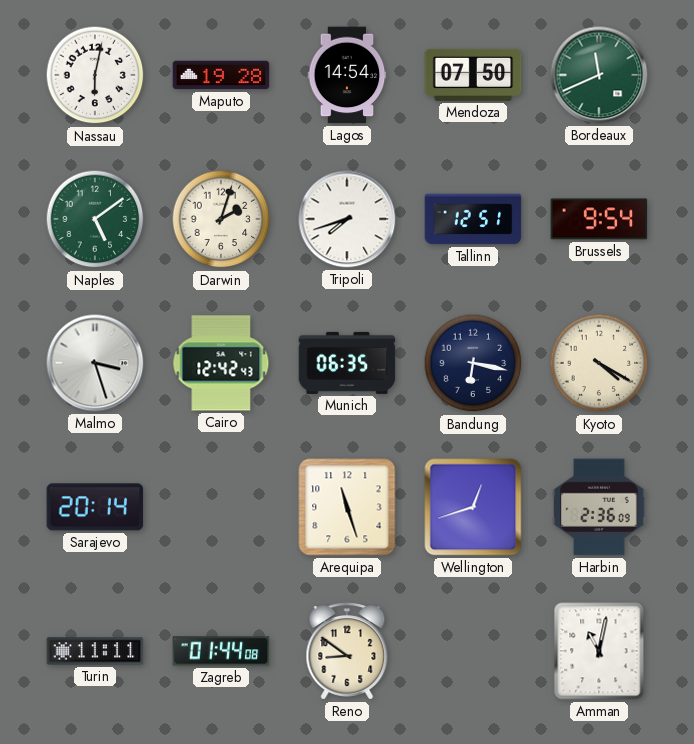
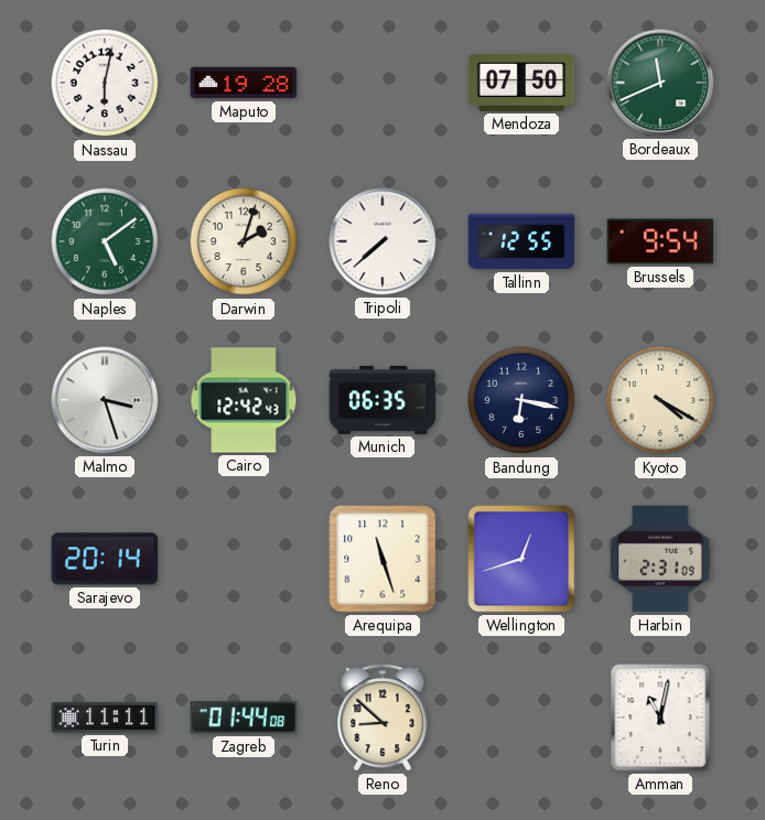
Lagos: 14:54 -> none
Tripoli: 7:42 -> 7:38
Tallinn: 12:51 -> 12:55
Harbin: 2:36 -> 2:31
Reno: 8:51 -> 8:52
